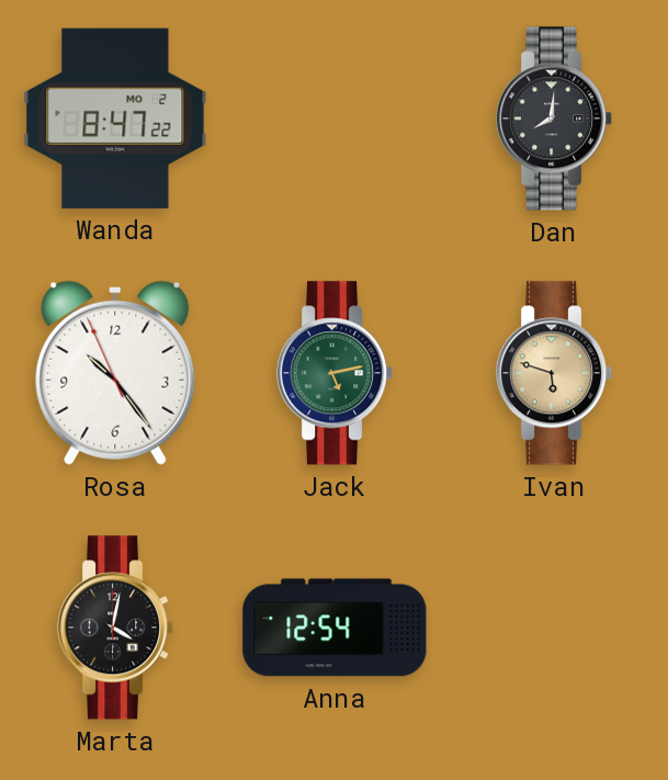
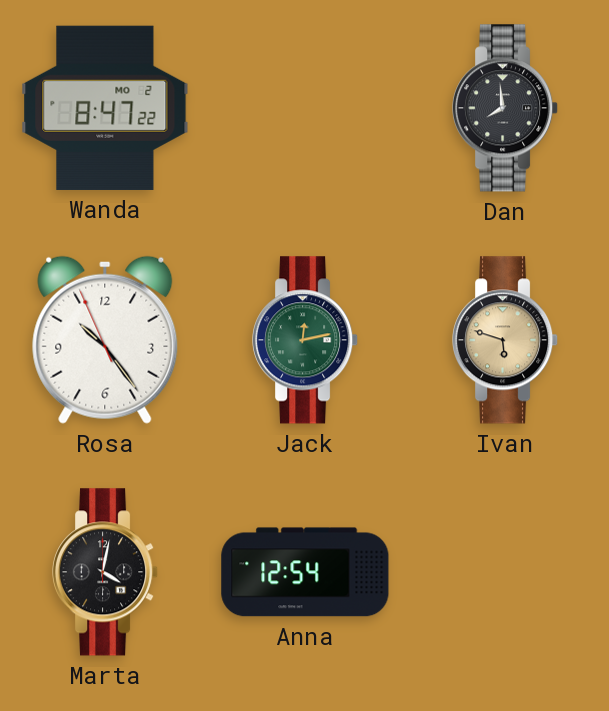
Dan: 8:01 -> 7:59
Jack: 5:13 -> 12:13
